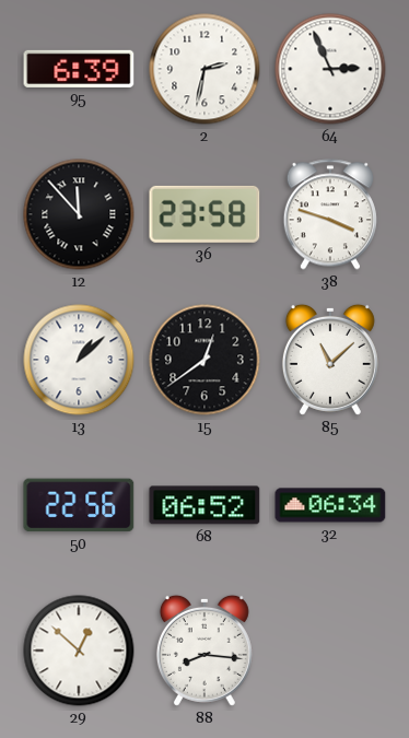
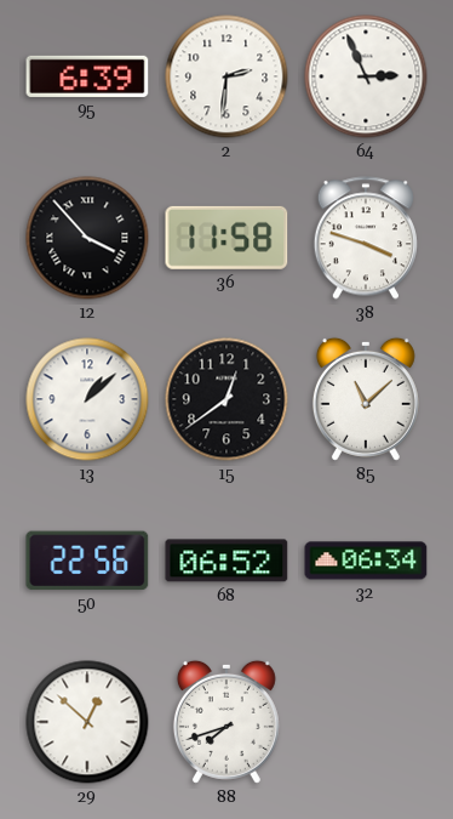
2: 2:32 -> 2:31
12: 11:53 -> 3:53
36: 23:58 -> 11:58
88: 8:16 -> 7:42
